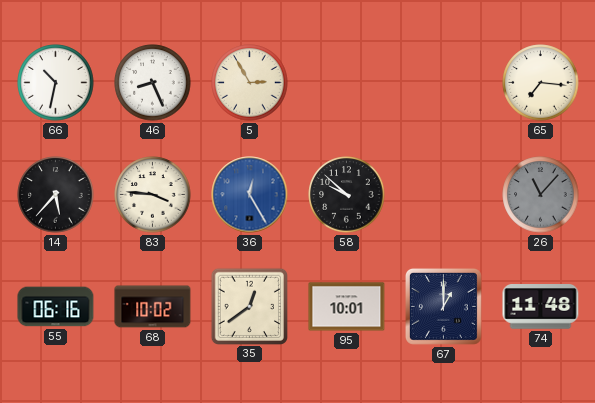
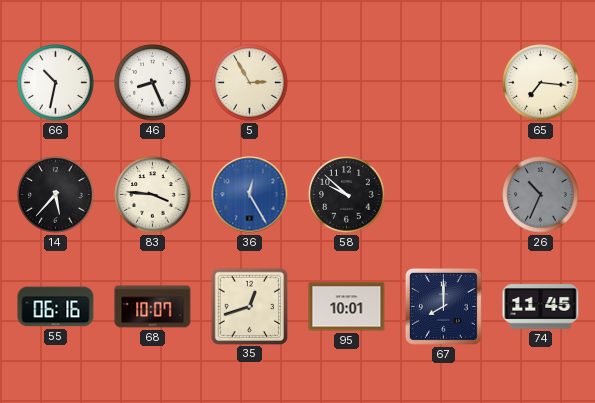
26: 11:07 -> 10:34
68: 10:02 -> 10:07
35: 12:39 -> 12:42
67: 1:00 -> 8:00
74: 11:48 -> 11:45
